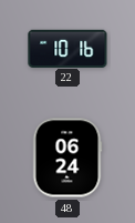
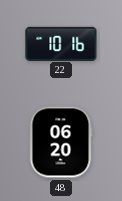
48: 06:24 -> 06:20
